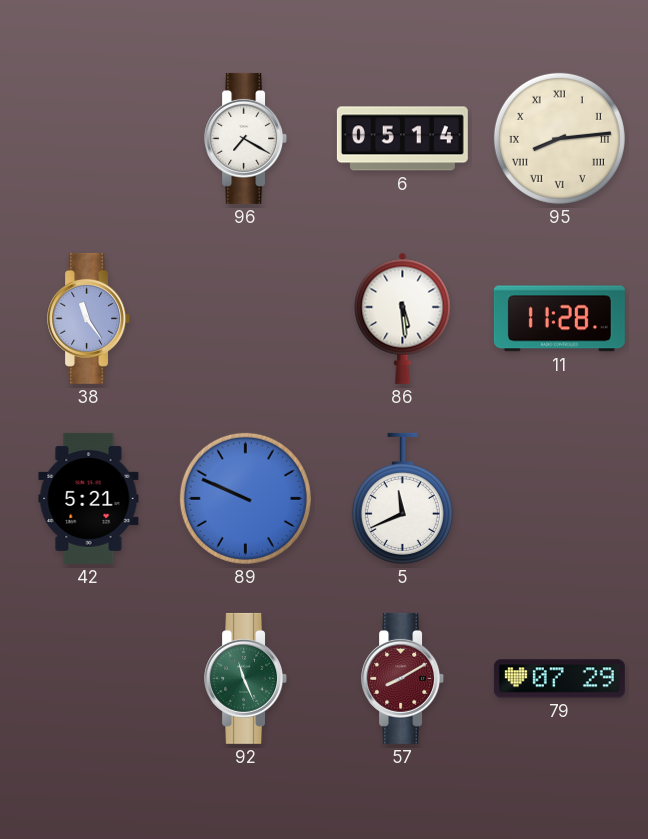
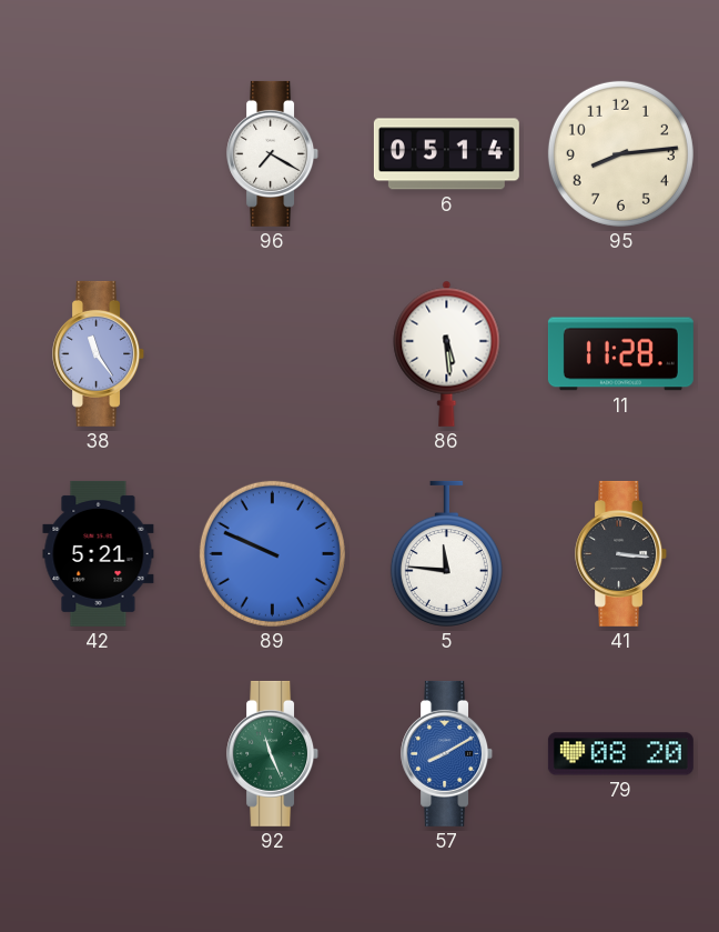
95 numerals: Roman -> Arabic
5: 11:41 -> 11:46
41: none -> 3:16
57 dial: burgundy -> blue
79: 07:29 -> 08:20
